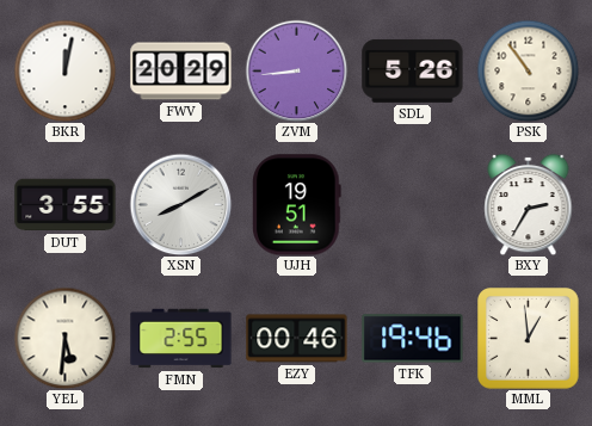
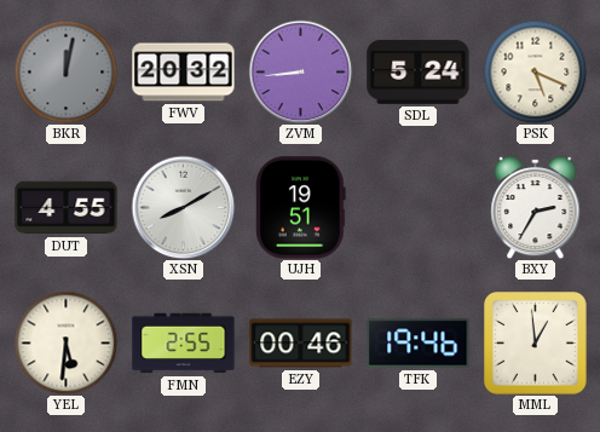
BKR dial: white -> grey
FWV: 20:29 -> 20:32
SDL: 5:26 -> 5:24
PSK: 10:54 -> 5:19
DUT: 3:55 -> 4:55
